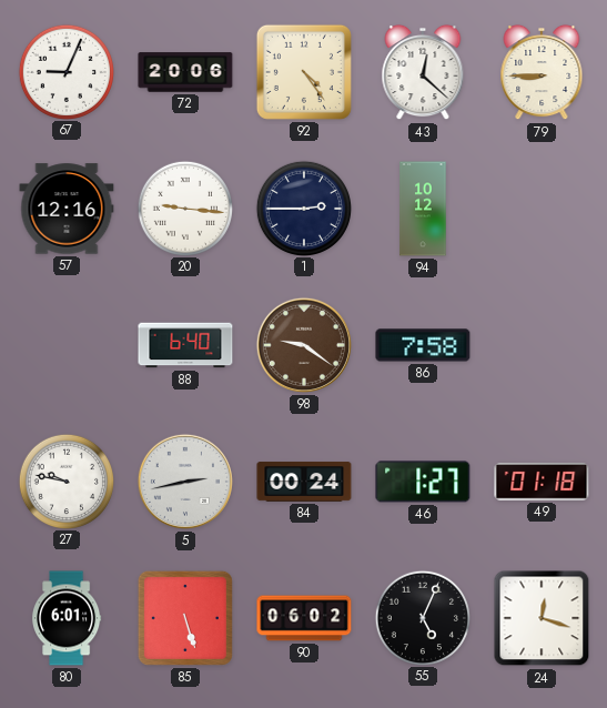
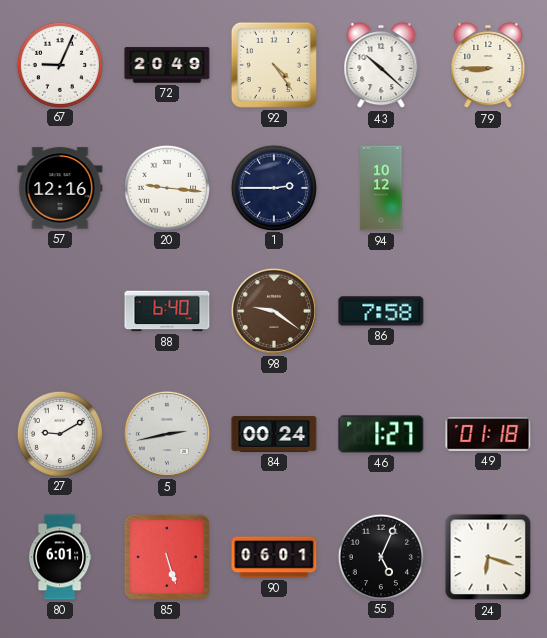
72: 20:06 -> 20:49
43: 12:22 -> 10:22
27: 9:47 -> 9:10
90: 06:02 -> 06:01
24: 12:18 -> 6:18
